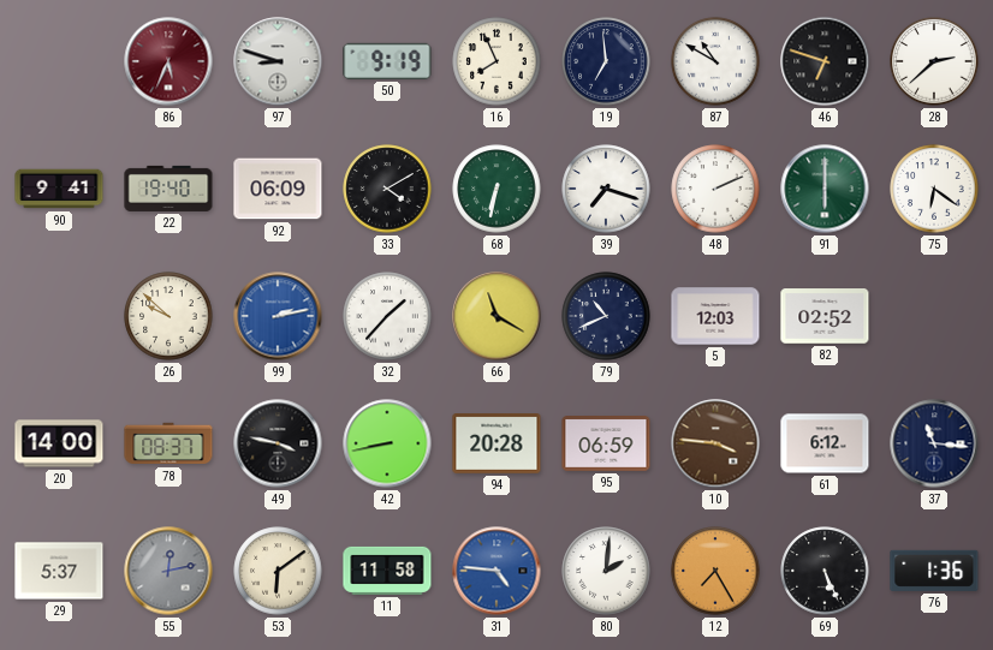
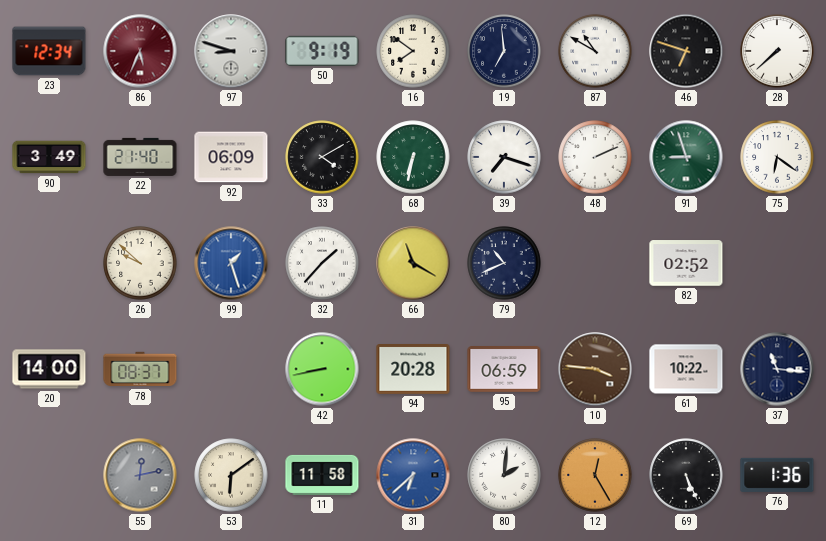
23: none -> 12:34
16: 7:56 -> 7:51
28: 2:38 -> 7:38
90: 9:41 -> 3:49
22: 19:40 -> 21:40
91: 6:00 -> 8:57
99: 2:13 -> 1:27
5: 12:03 -> none
49: 3:47 -> none
61: 6:12 -> 10:22
29: 5:37 -> none
31: 4:46 -> 6:38
12: 7:25 -> 12:25
